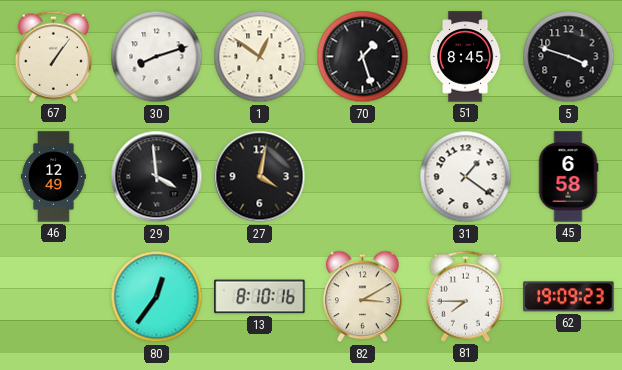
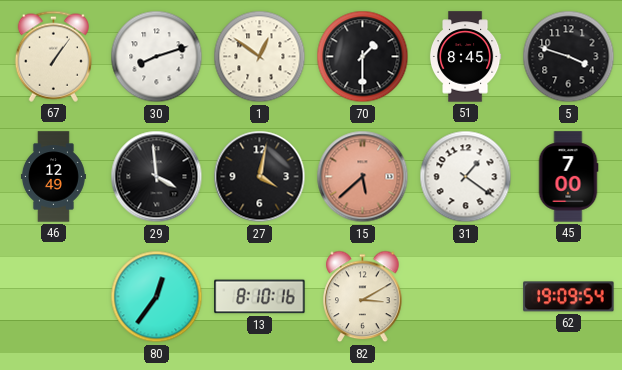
70: 1:27 -> 1:30
15: none -> 5:38
45: 6:58 -> 7:00
81: 7:45 -> none
62: 19:09:23 -> 19:09:54
